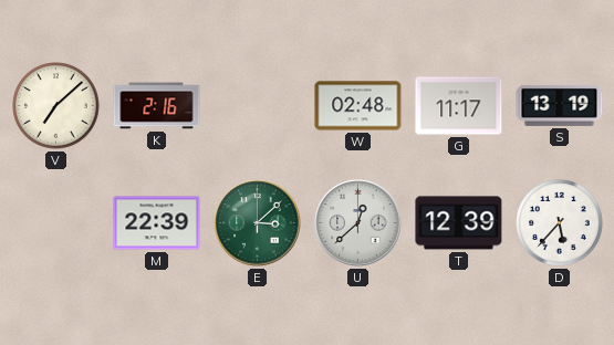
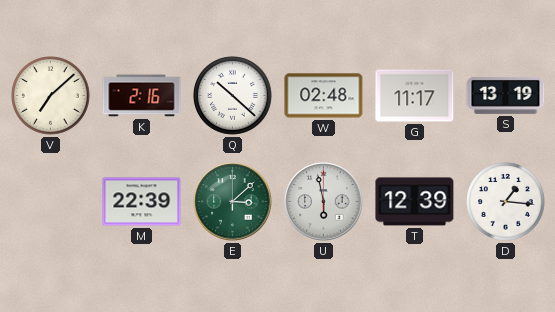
Q: none -> 10:22
U: 12:38 -> 5:58
D: 5:37 -> 1:16
